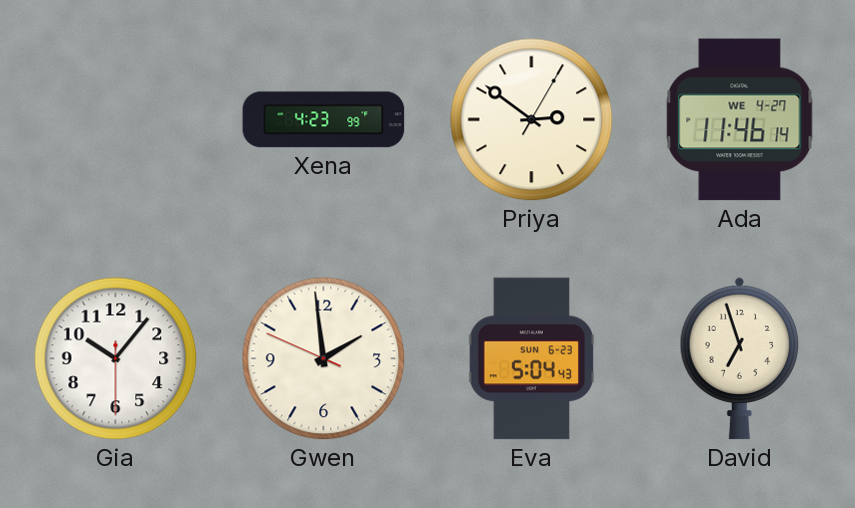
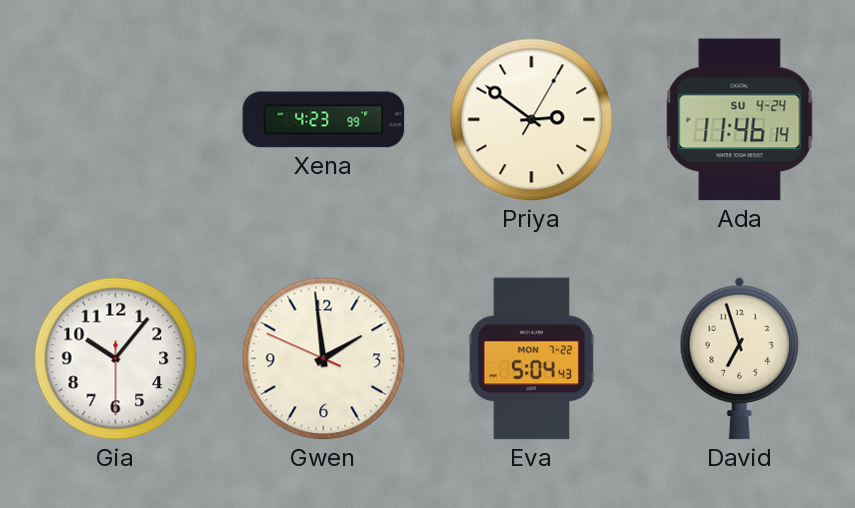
Ada date: WE 4-27 -> SU 4-24
Eva date: SUN 6-23 -> MON 7-22
